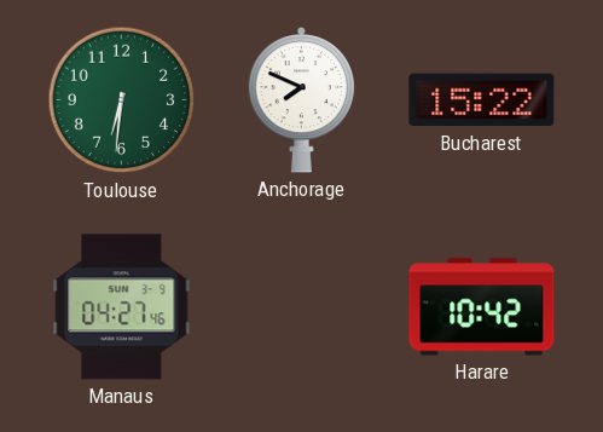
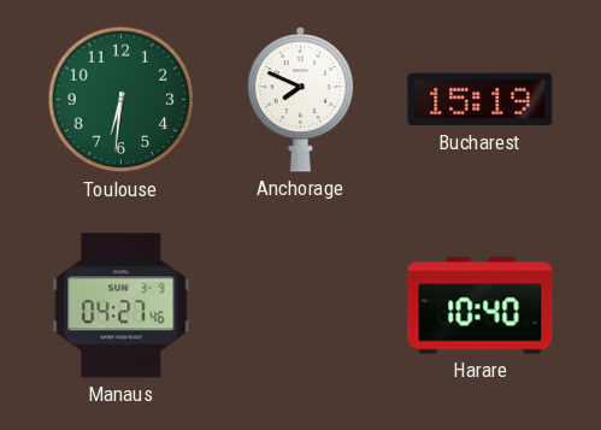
Bucharest: 15:22 -> 15:19
Harare: 10:42 -> 10:40
